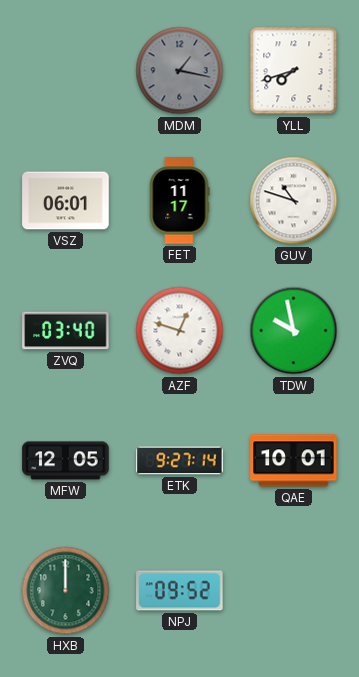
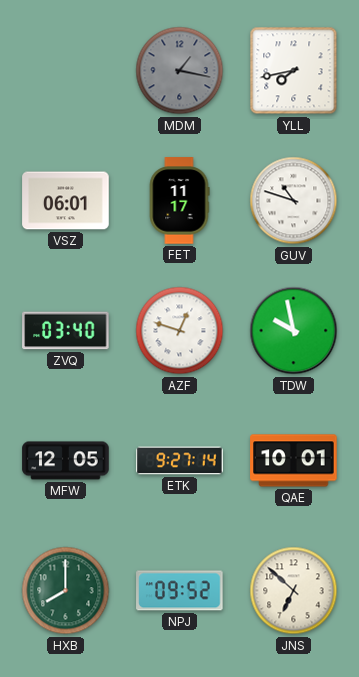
YLL: 7:42 -> 7:43
HXB: 12:00 -> 8:00
JNS: none -> 6:52
